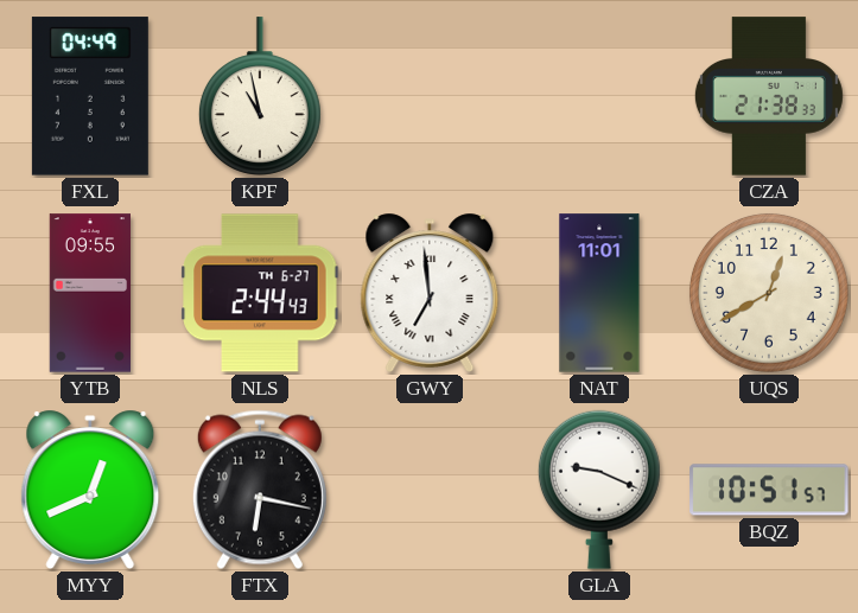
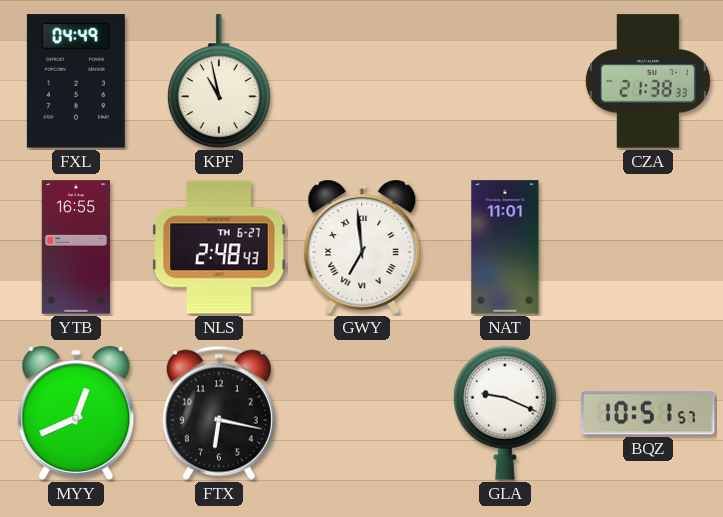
YTB: 09:55 -> 16:55
NLS: 2:44 -> 2:48
UQS: 12:40 -> none
